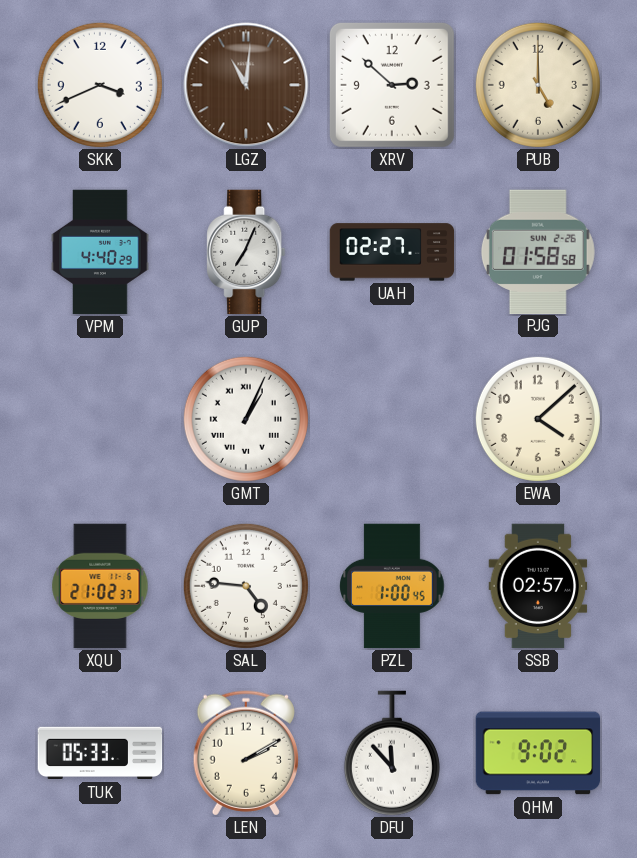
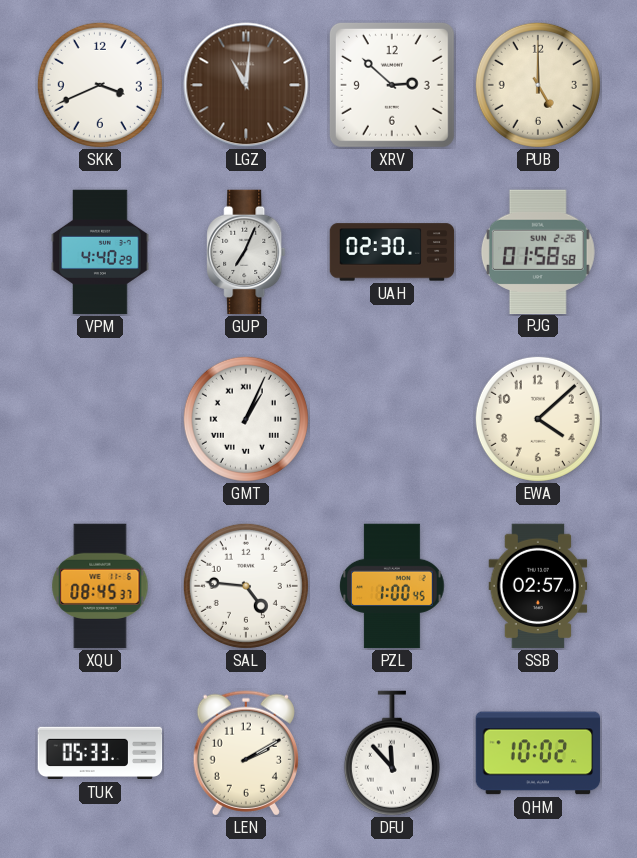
UAH: 02:27 -> 02:30
XQU: 21:02 -> 08:45
QHM: 9:02 -> 10:02
